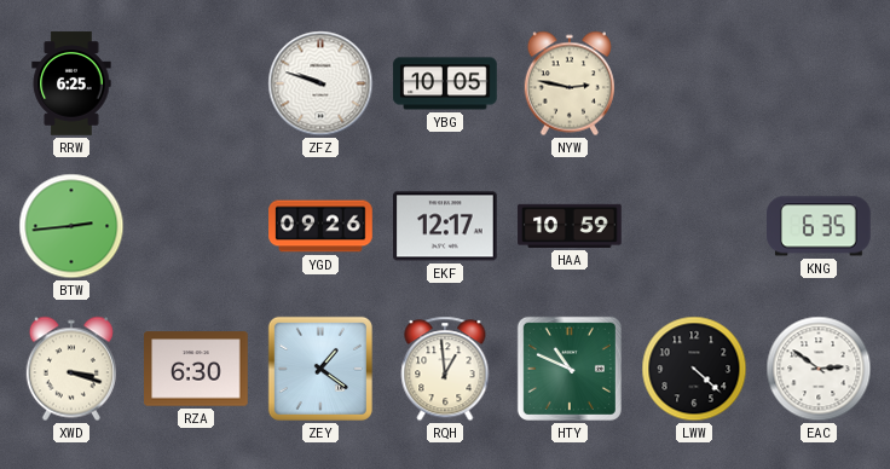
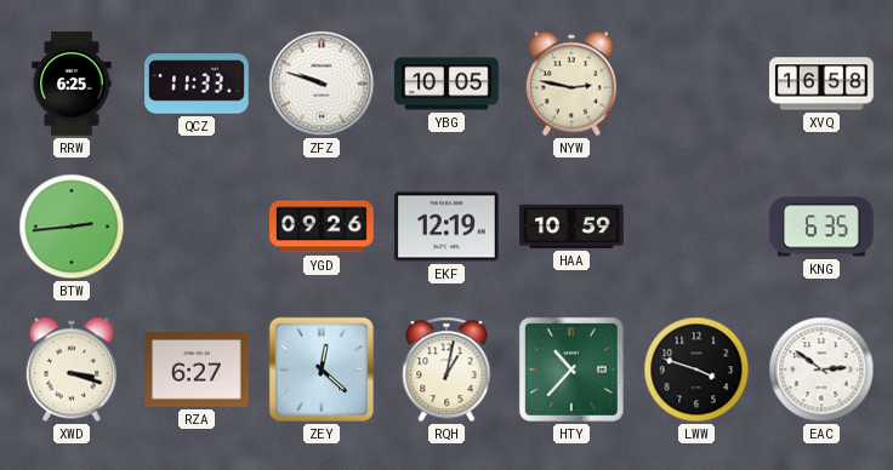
QCZ: none -> 11:33
XVQ: none -> 16:58
EKF: 12:17 -> 12:19
RZA: 6:30 -> 6:27
ZEY: 1:21 -> 12:22
RQH: 12:59 -> 1:02
HTY: 10:49 -> 10:37
LWW: 4:22 -> 3:48
